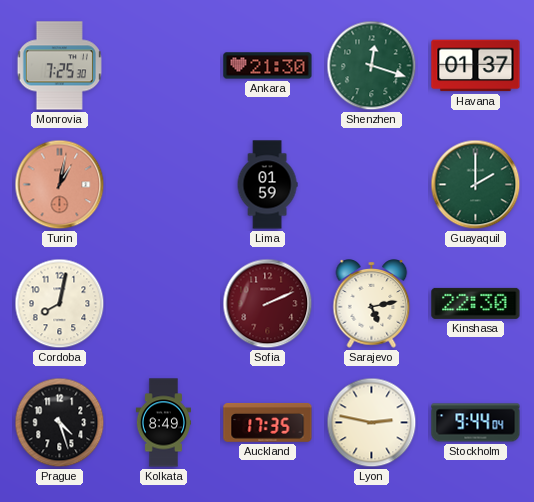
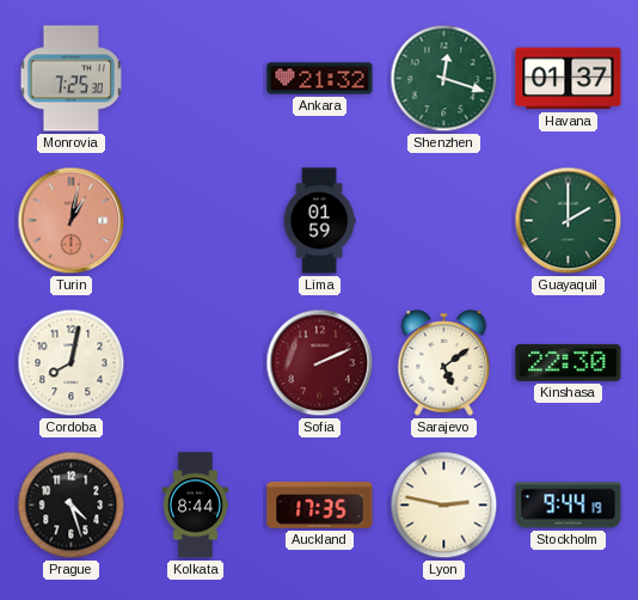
Ankara: 21:30 -> 21:32
Sarajevo: 5:13 -> 5:09
Kolkata: 8:49 -> 8:44
Stockholm: 9:44:04 -> 9:44:19
